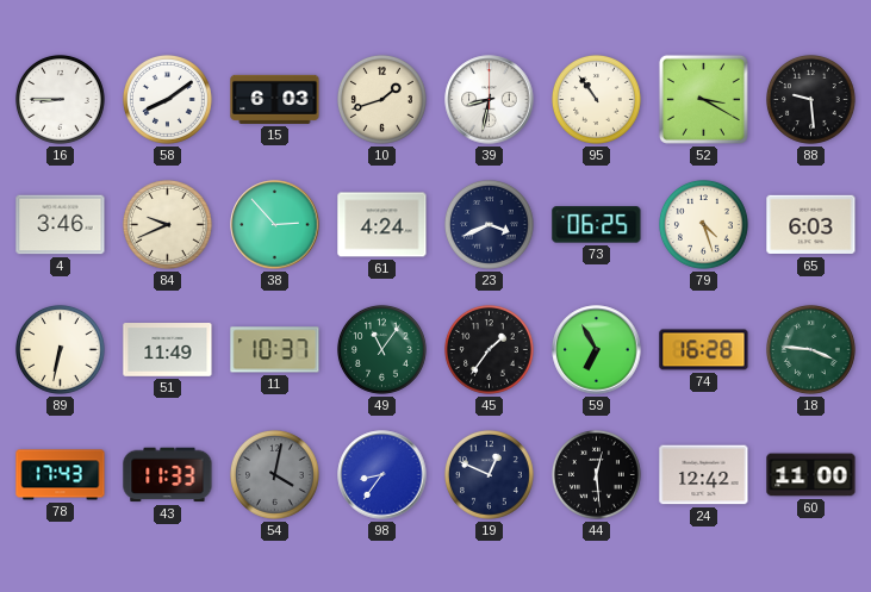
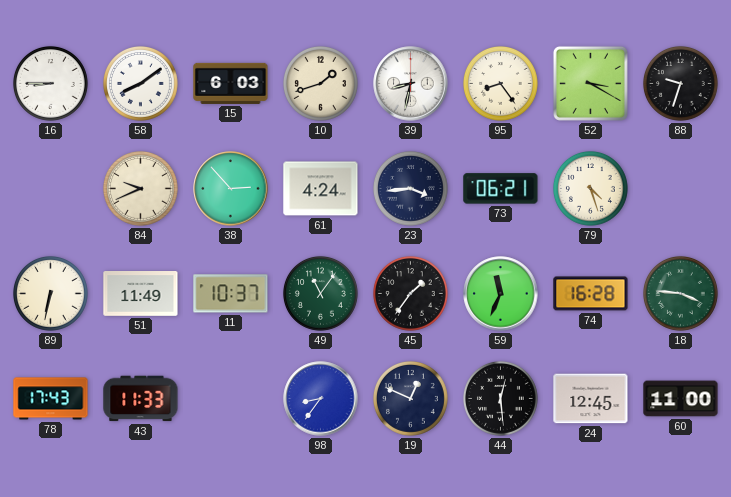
95: 10:54 -> 8:24
88: 9:29 -> 9:33
4: 3:46 -> none
23: 3:41 -> 3:44
73: 06:25 -> 06:21
65: 6:03 -> none
59: 6:55 -> 11:34
54: 4:02 -> none
24: 12:42 -> 12:45
